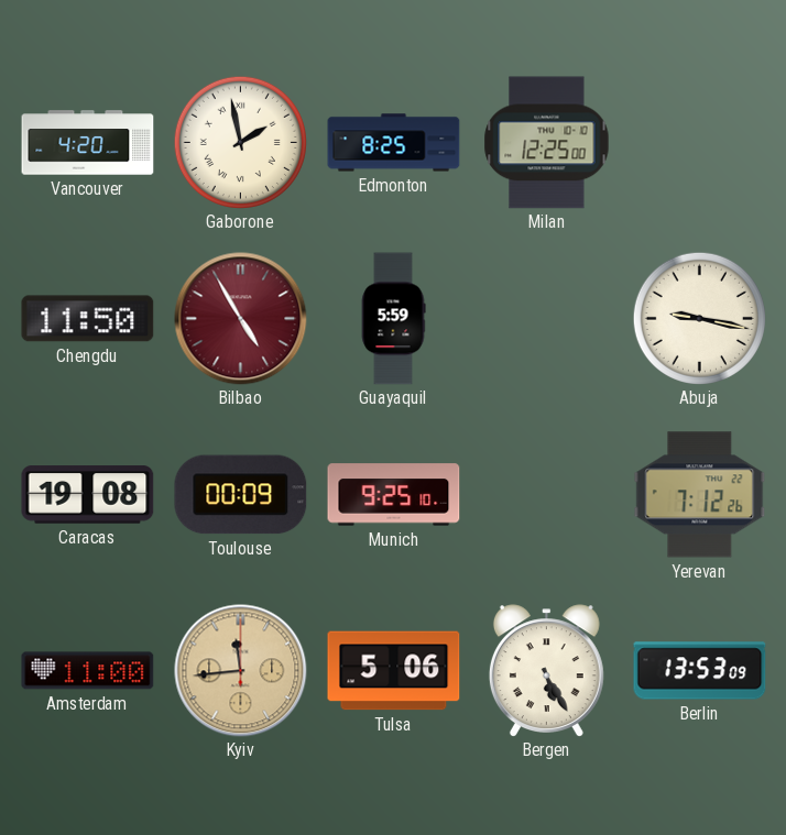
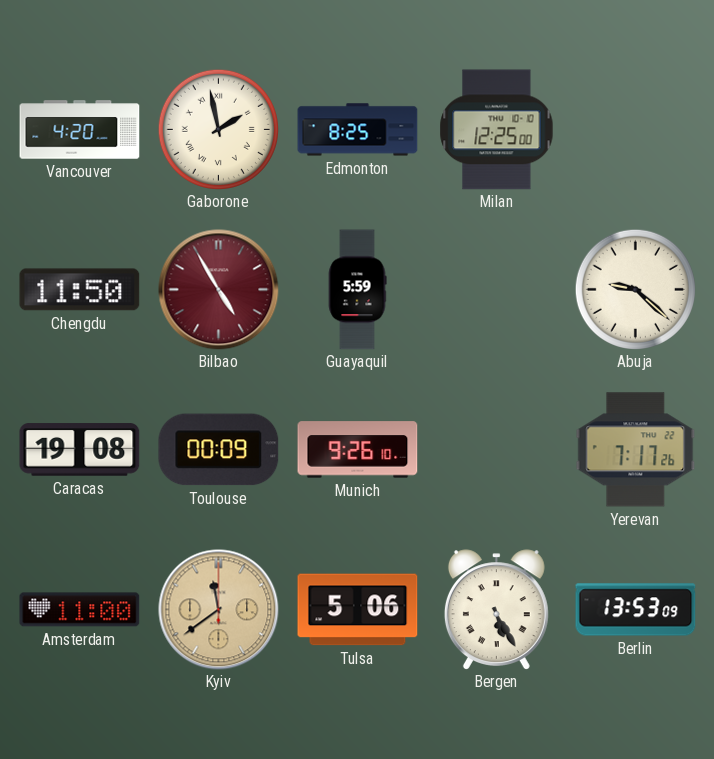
Abuja: 9:17 -> 9:22
Munich: 9:25 -> 9:26
Yerevan: 7:12 -> 7:17
Kyiv: 11:44 -> 11:39
